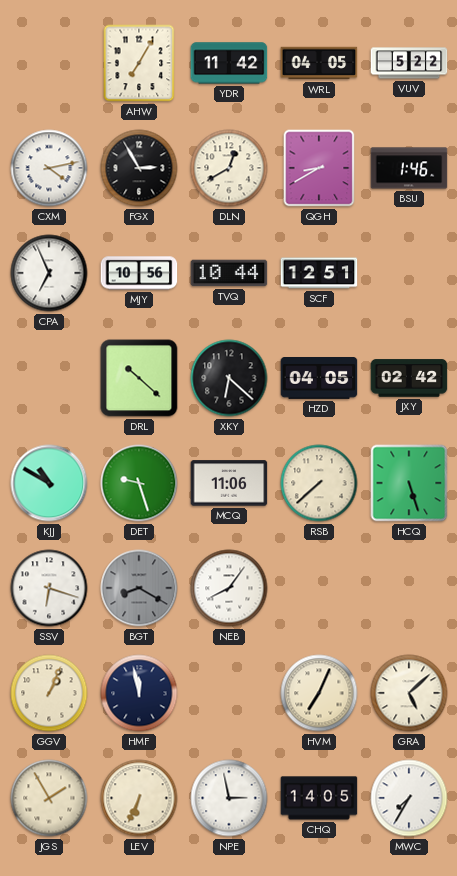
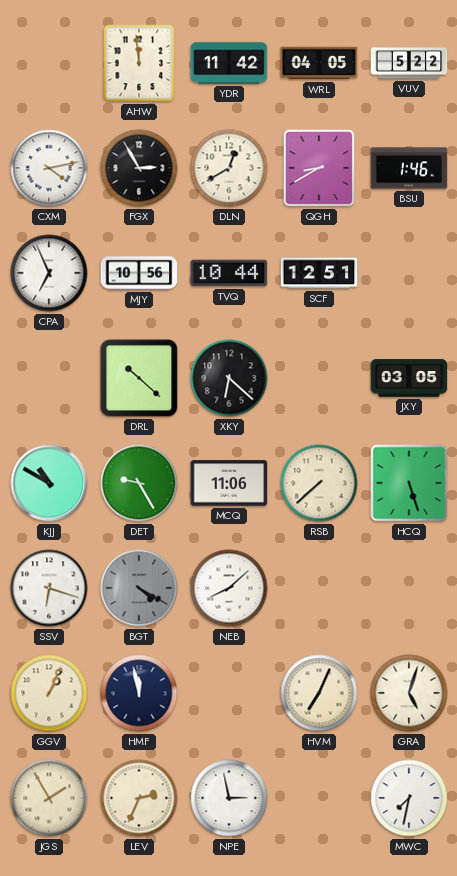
AHW: 7:05 -> 11:59
HZD: 04:05 -> none
JXY: 02:42 -> 03:05
DET: 9:27 -> 9:25
BGT: 8:20 -> 4:20
NEB: 8:06 -> 8:08
GRA: 5:08 -> 5:03
LEV: 6:34 -> 2:34
CHQ: 14:05 -> none
MWC: 7:35 -> 7:32
